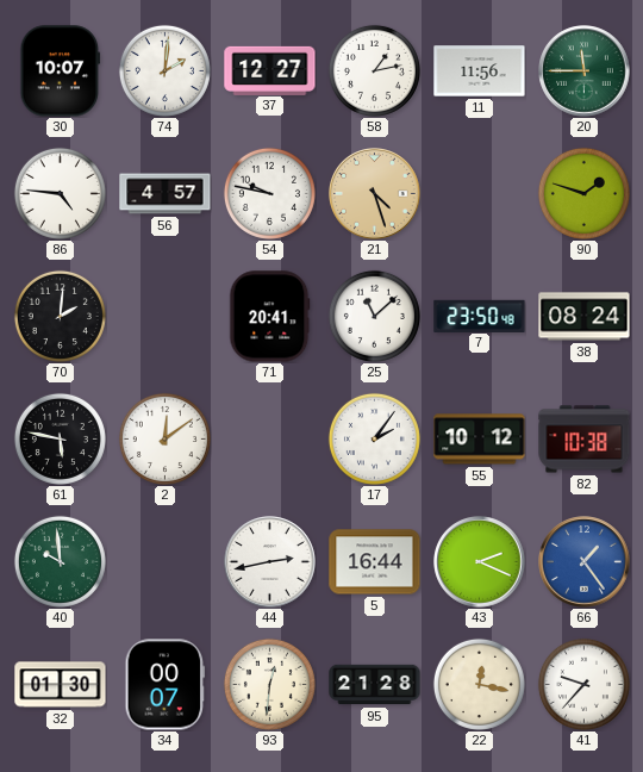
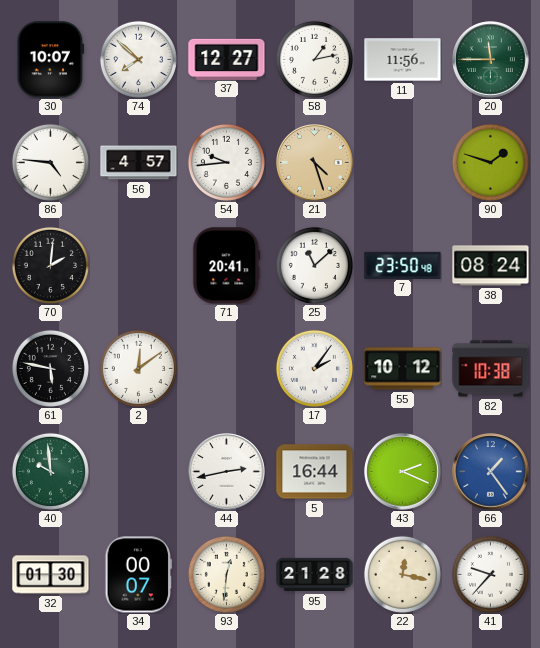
74: 2:01 -> 7:52
54: 9:47 -> 9:44
